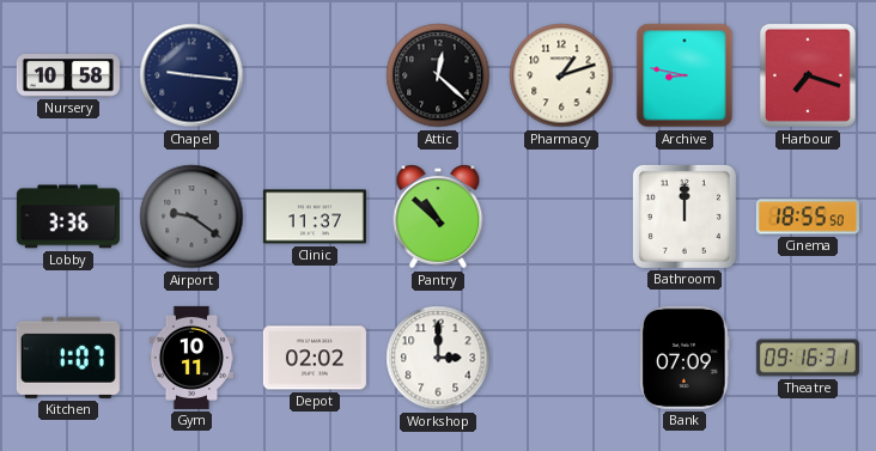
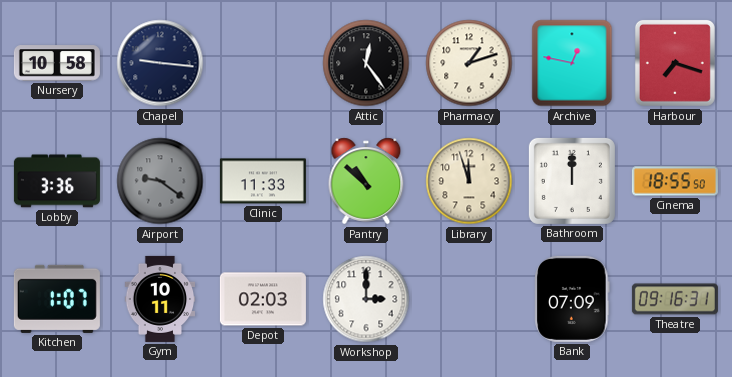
Attic: 12:22 -> 12:24
Archive: 8:47 -> 12:47
Clinic: 11:37 -> 11:33
Library: none -> 11:57
Depot: 02:02 -> 02:03
